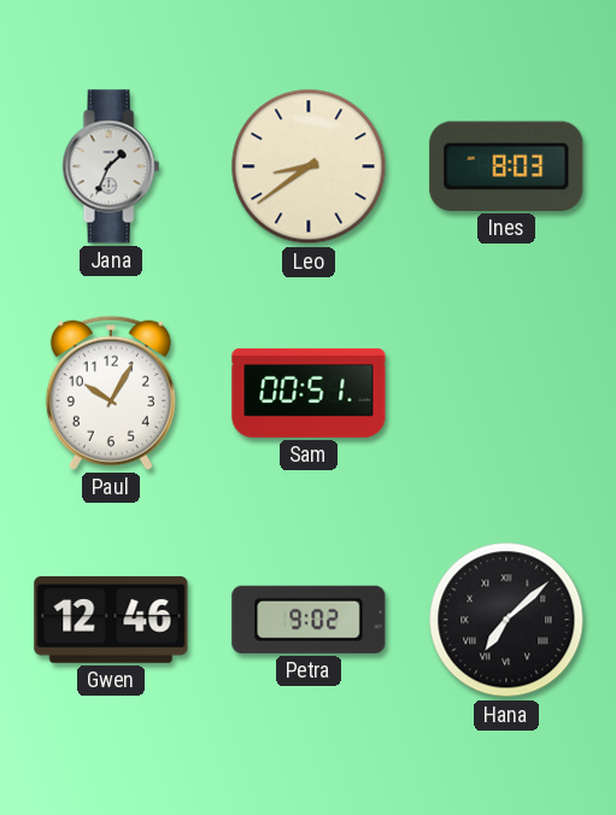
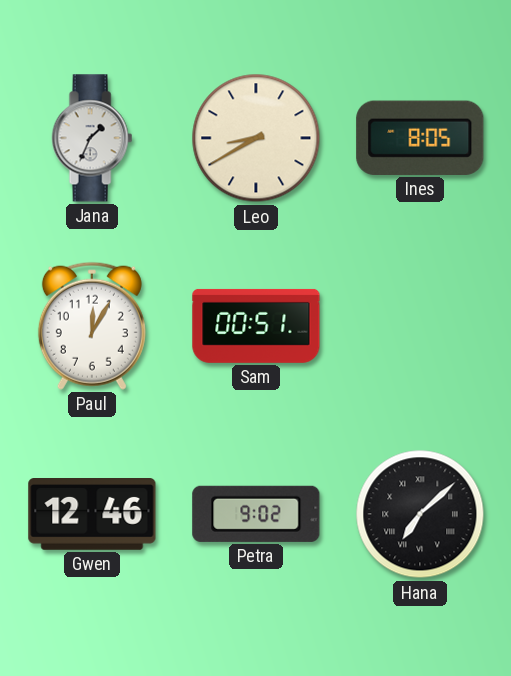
Leo: 8:39 -> 8:40
Ines: 8:03 -> 8:05
Paul: 10:05 -> 12:05
